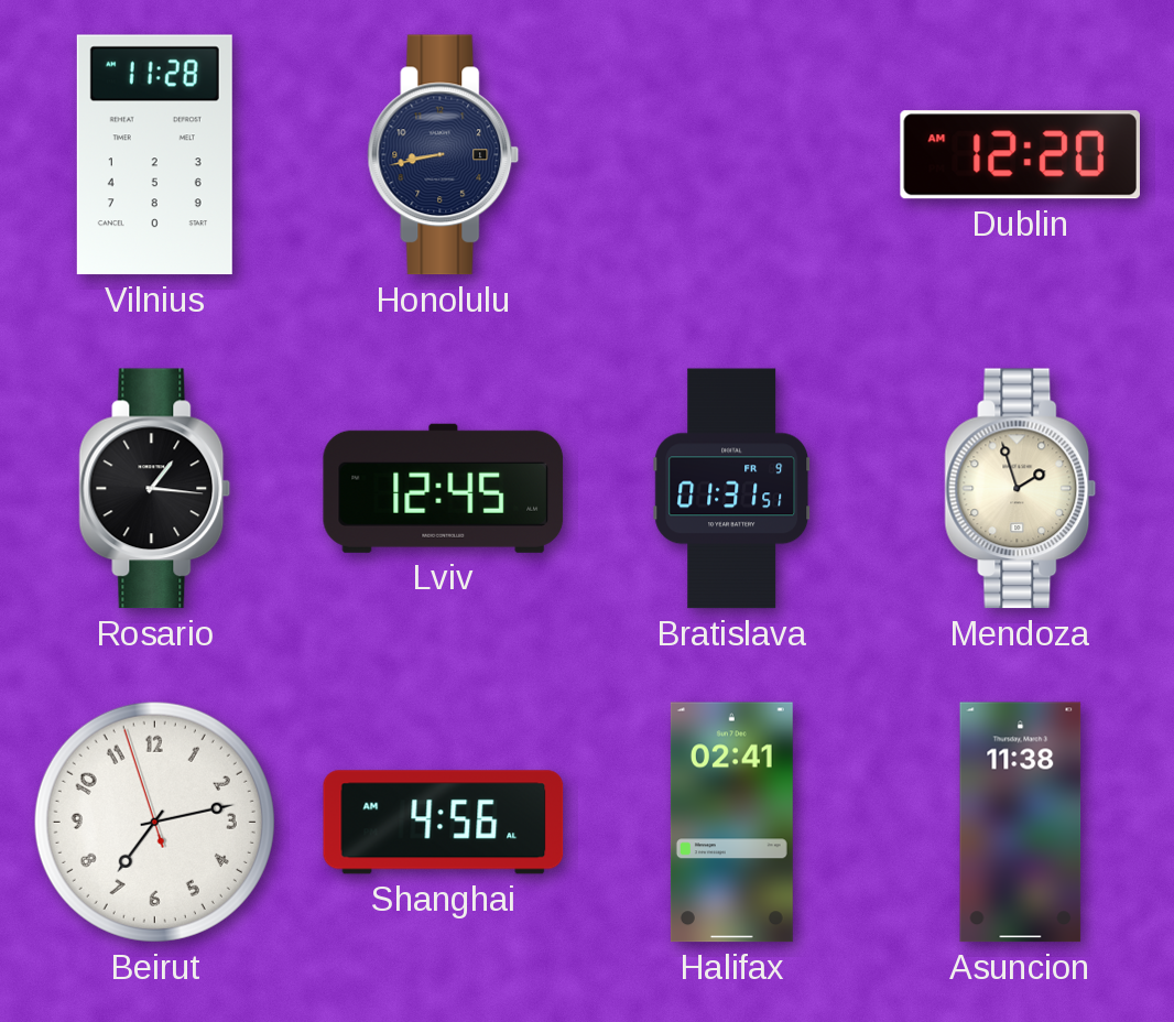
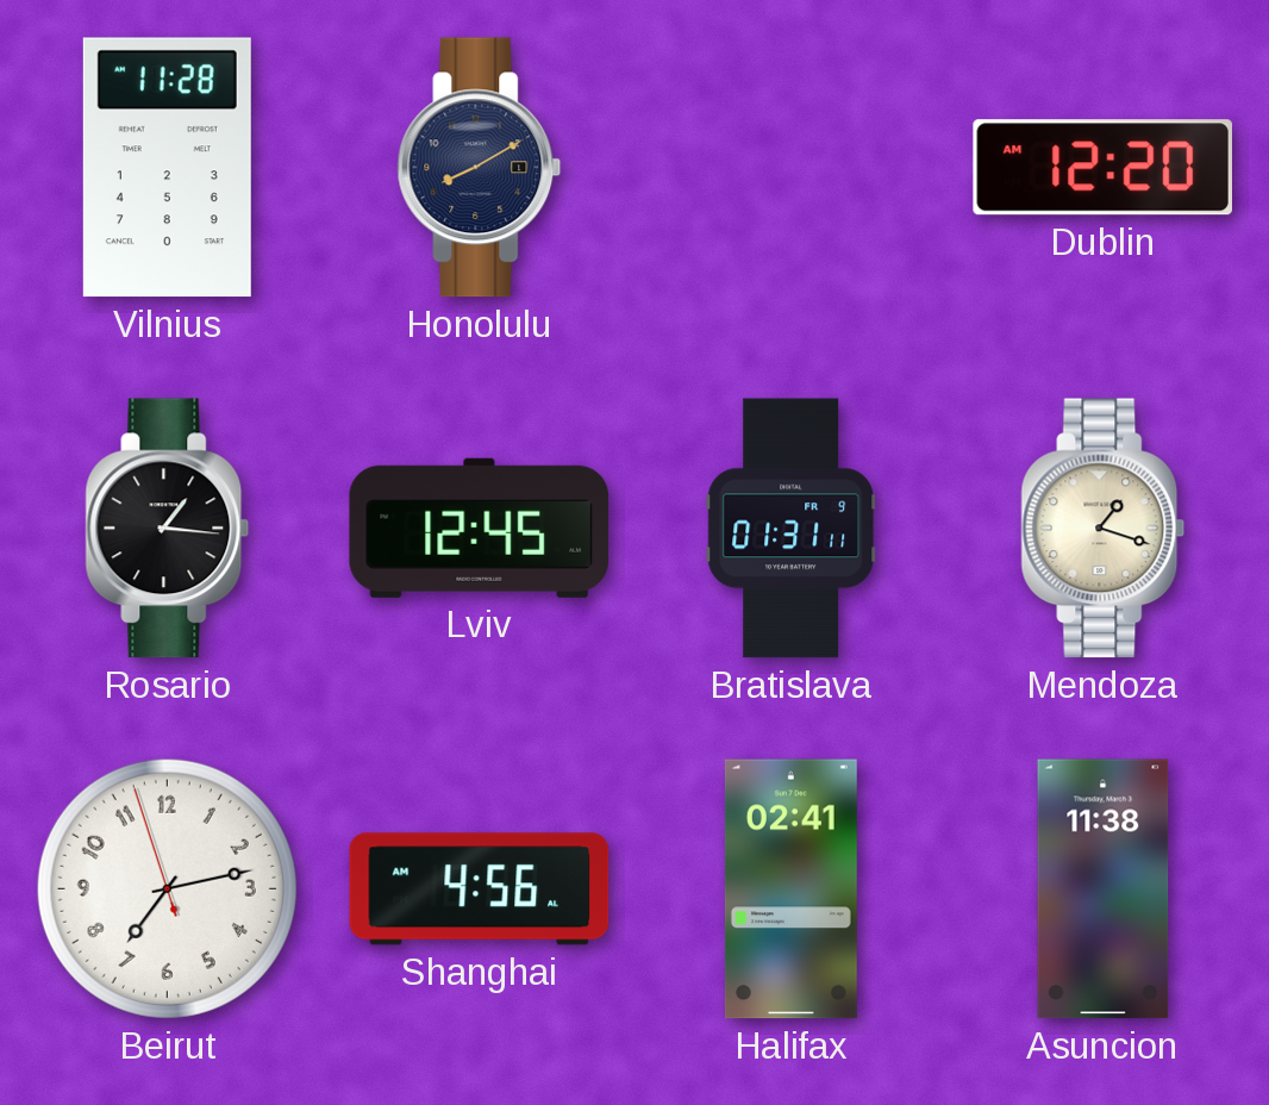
Honolulu: 8:43 -> 8:10
Bratislava: 01:31:51 -> 01:31:11
Mendoza: 1:57 -> 1:18
